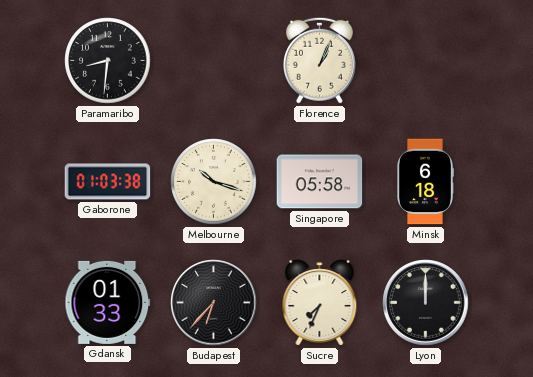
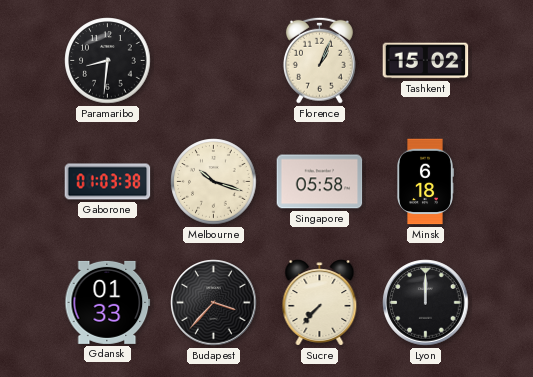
Tashkent: none -> 15:02
Budapest: 6:37 -> 3:37
Sucre: 7:34 -> 7:37
